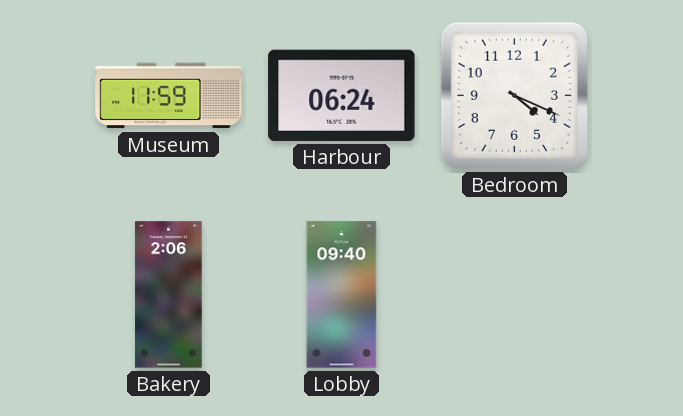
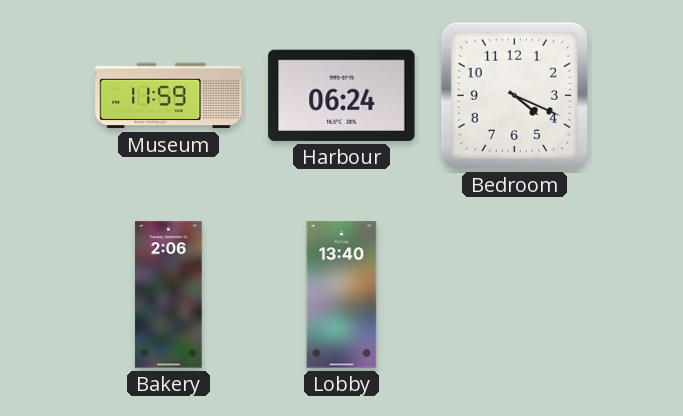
Lobby: 09:40 -> 13:40
